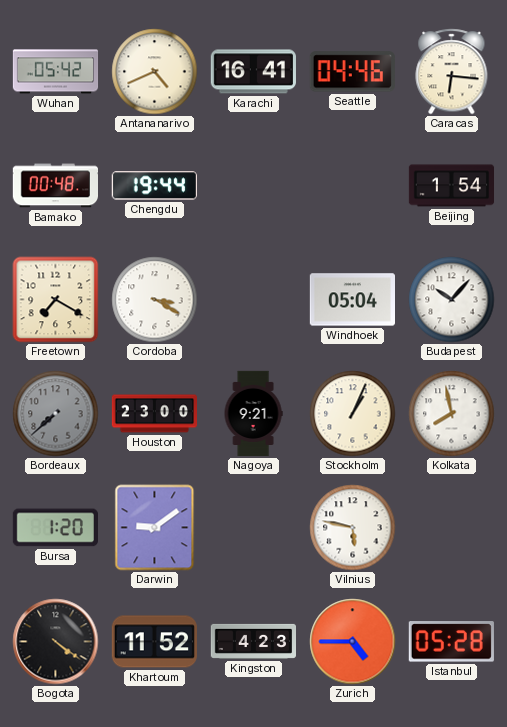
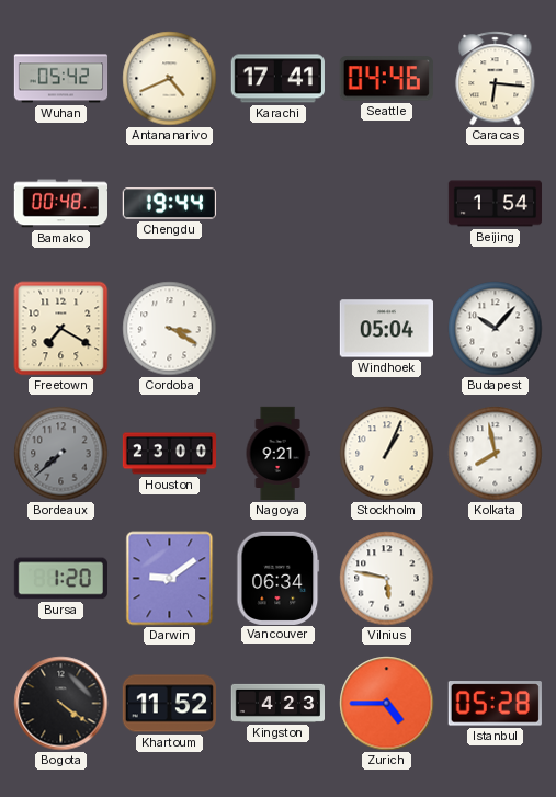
Karachi: 16:41 -> 17:41
Vancouver: none -> 06:34
